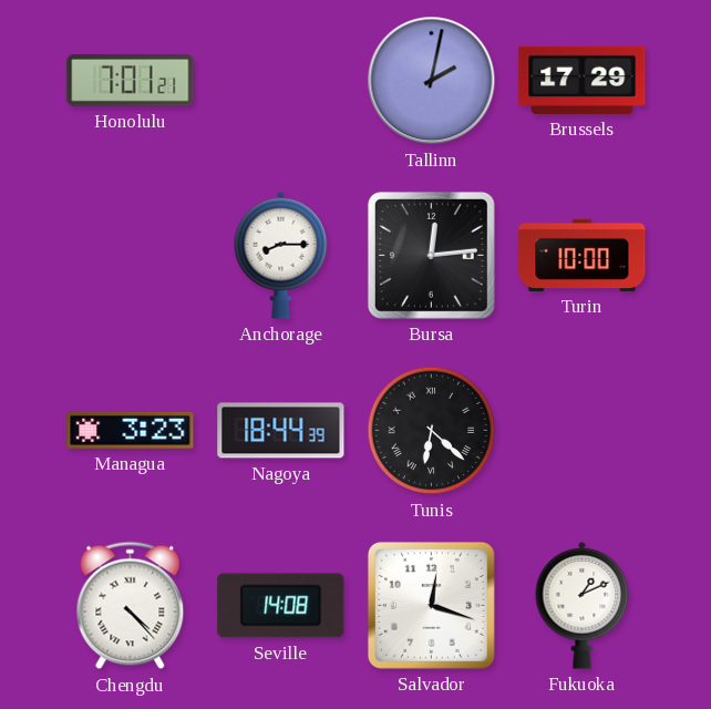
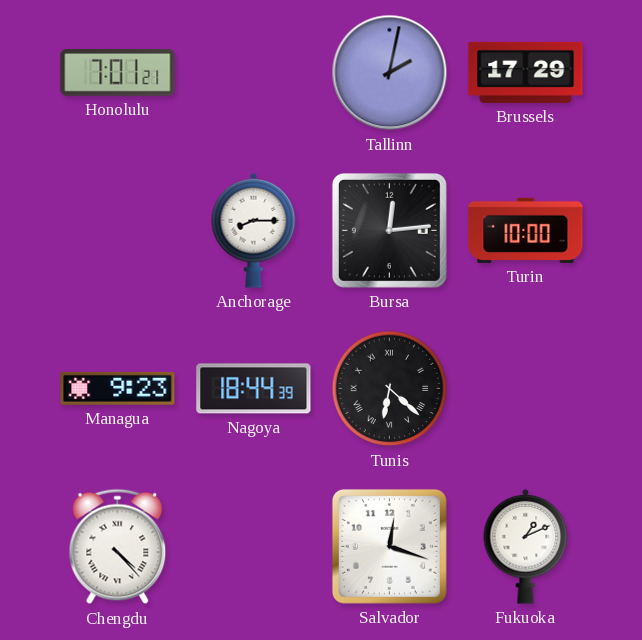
Managua: 3:23 -> 9:23
Seville: 14:08 -> none
